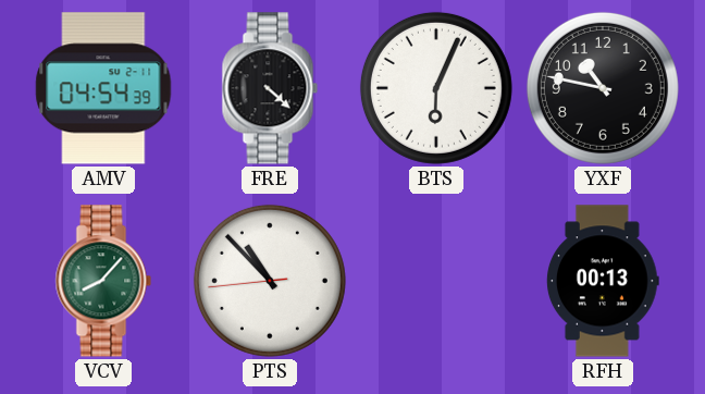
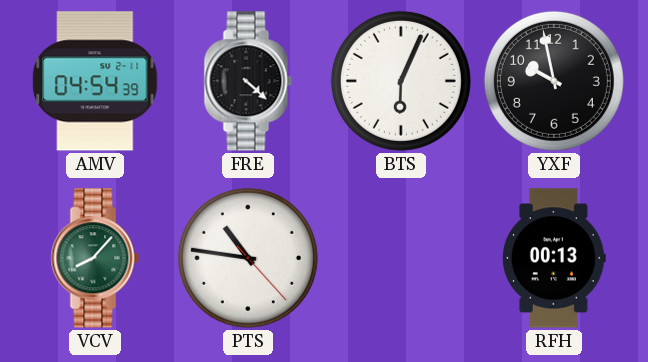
YXF: 10:47 -> 9:58
PTS: 10:52 -> 10:46
